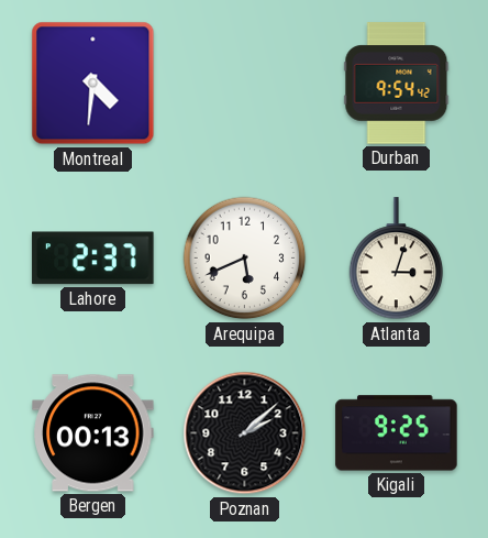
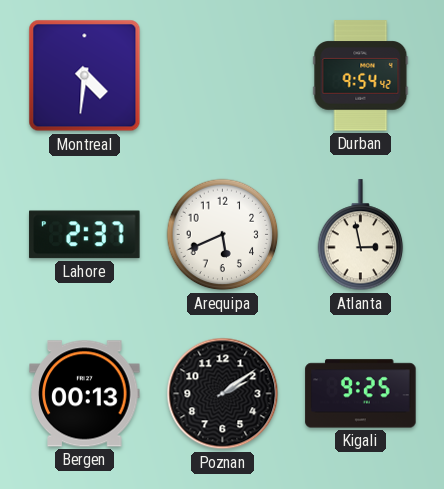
Atlanta: 3:03 -> 2:58
Poznan: 2:08 -> 2:09
